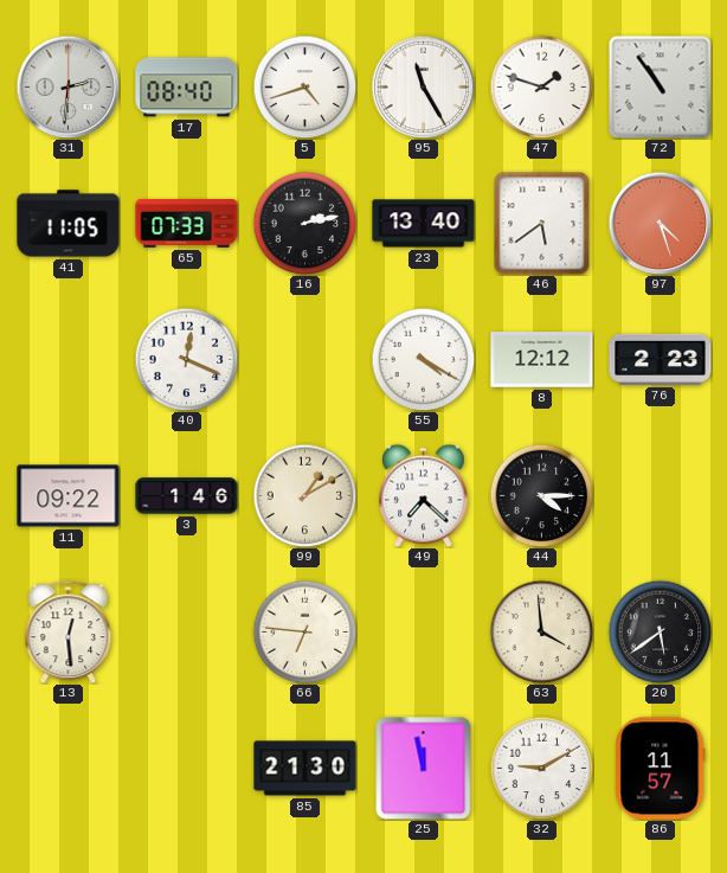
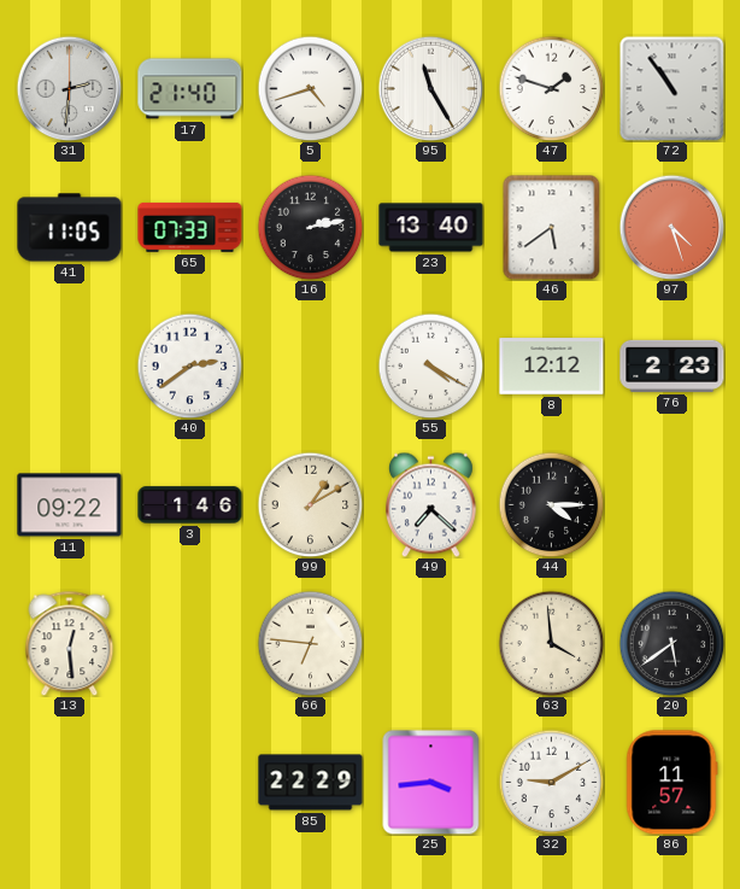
17: 08:40 -> 21:40
40: 12:19 -> 2:39
85: 21:30 -> 22:29
25: 11:58 -> 3:44
